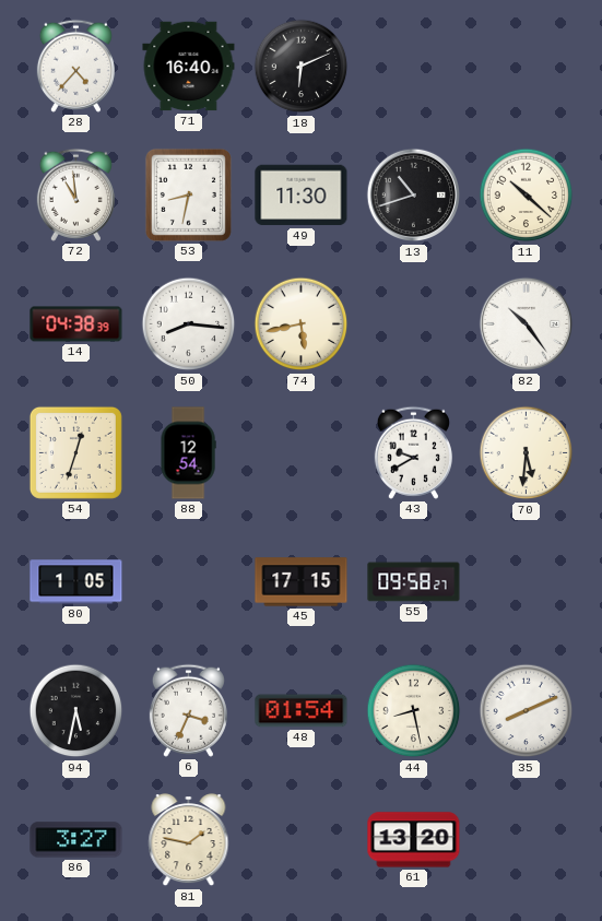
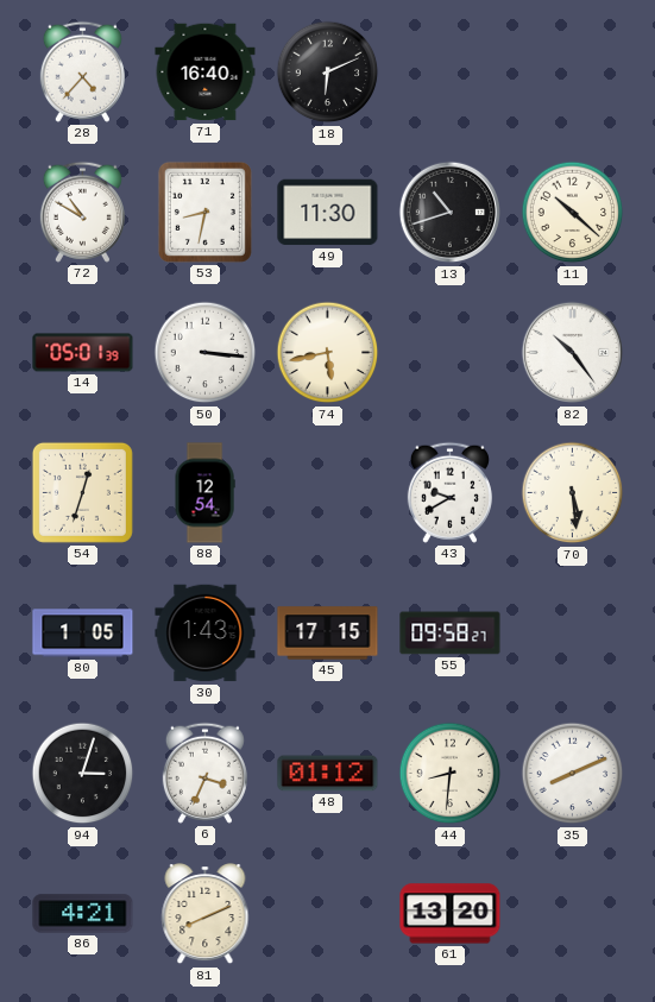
72: 10:59 -> 10:50
14: 04:38 -> 05:01
50: 8:16 -> 3:16
70: 5:31 -> 5:29
30: none -> 1:43
94: 5:32 -> 3:03
48: 01:54 -> 01:12
44: 8:28 -> 8:31
86: 3:27 -> 4:21
81: 1:47 -> 8:11
